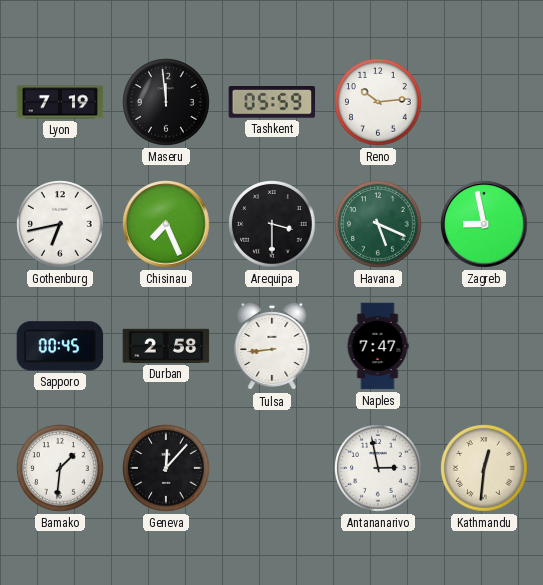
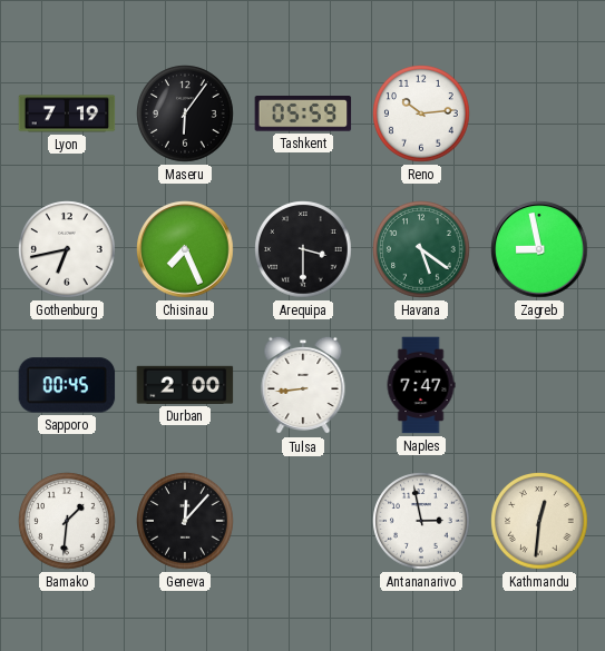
Maseru: 11:59 -> 6:06
Havana: 5:19 -> 5:21
Durban: 2:58 -> 2:00
